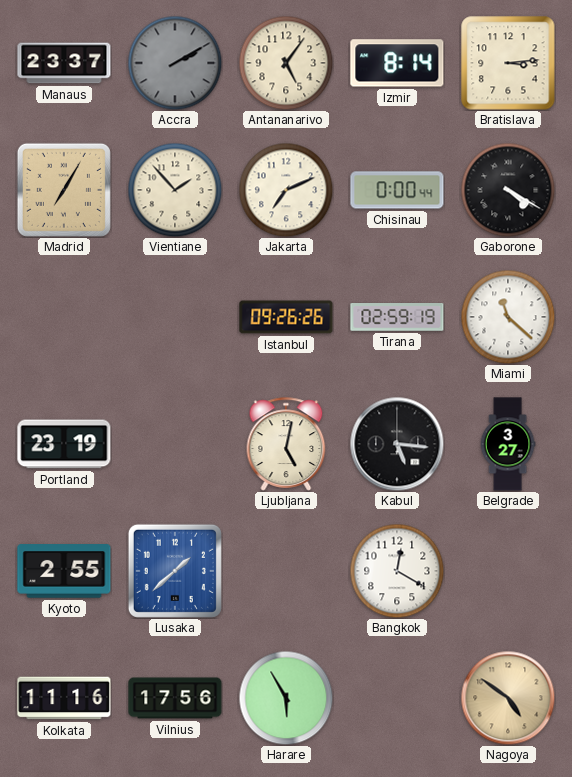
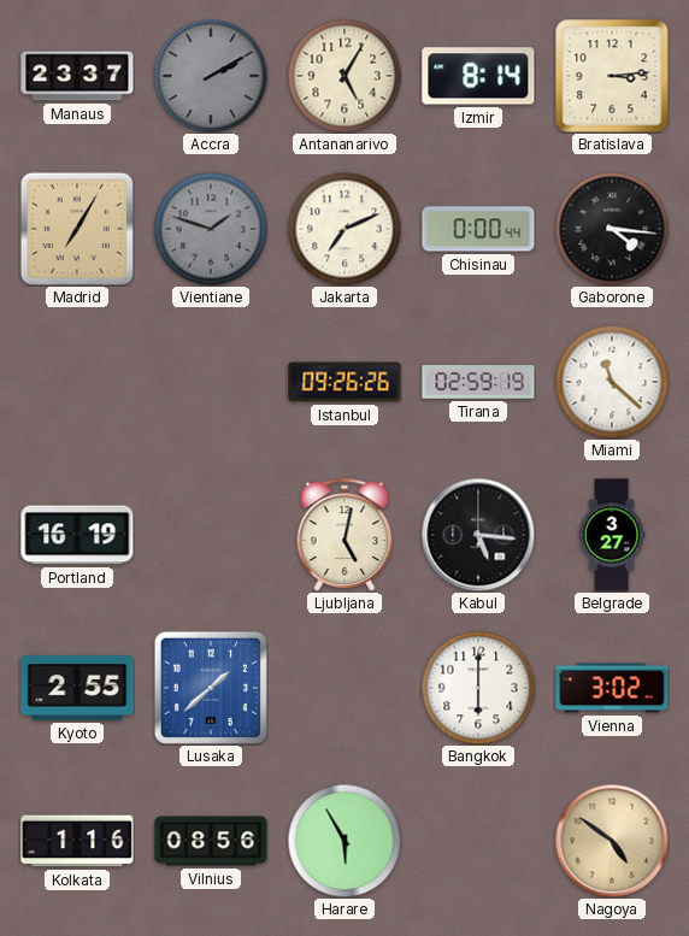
Antananarivo: 5:06 -> 5:05
Vientiane: 1:53 -> 1:48
Vientiane dial: cream -> grey
Gaborone: 4:20 -> 4:16
Portland: 23:19 -> 16:19
Bangkok: 12:20 -> 6:00
Vienna: none -> 3:02
Kolkata: 11:16 -> 1:16
Vilnius: 17:56 -> 08:56
